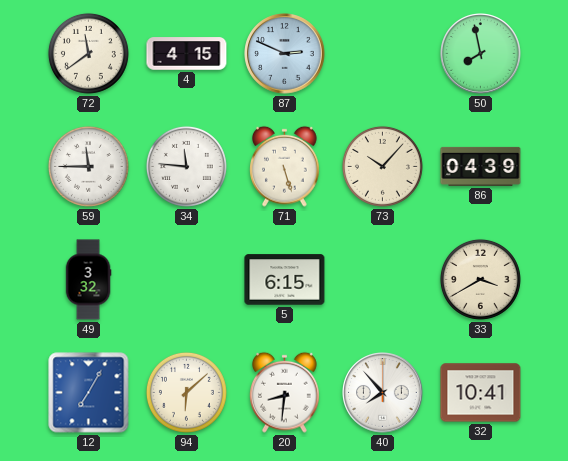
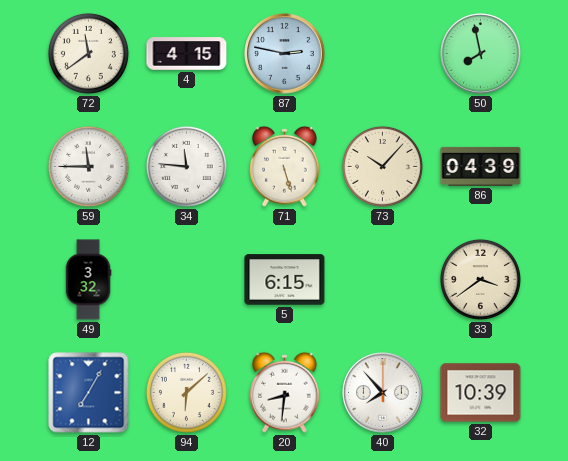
87: 2:49 -> 2:47
33: 3:40 -> 3:39
32: 10:41 -> 10:39
